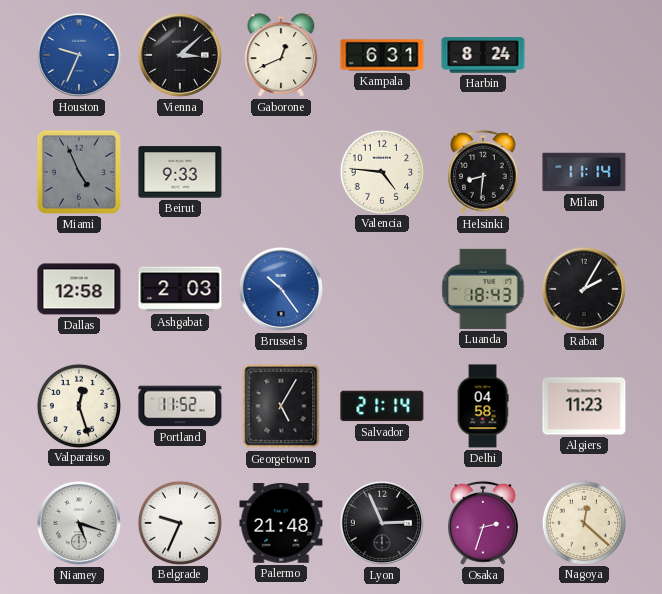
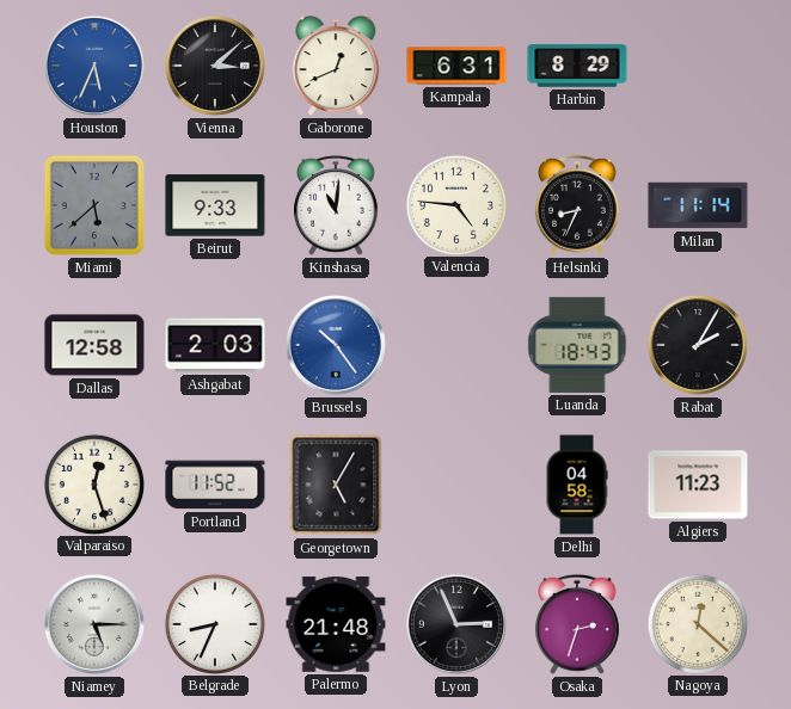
Houston: 9:34 -> 5:34
Harbin: 8:24 -> 8:29
Miami: 4:56 -> 5:38
Kinshasa: none -> 11:01
Helsinki: 8:31 -> 8:34
Salvador: 21:14 -> none
Niamey: 5:18 -> 5:15
Belgrade: 9:34 -> 8:34
